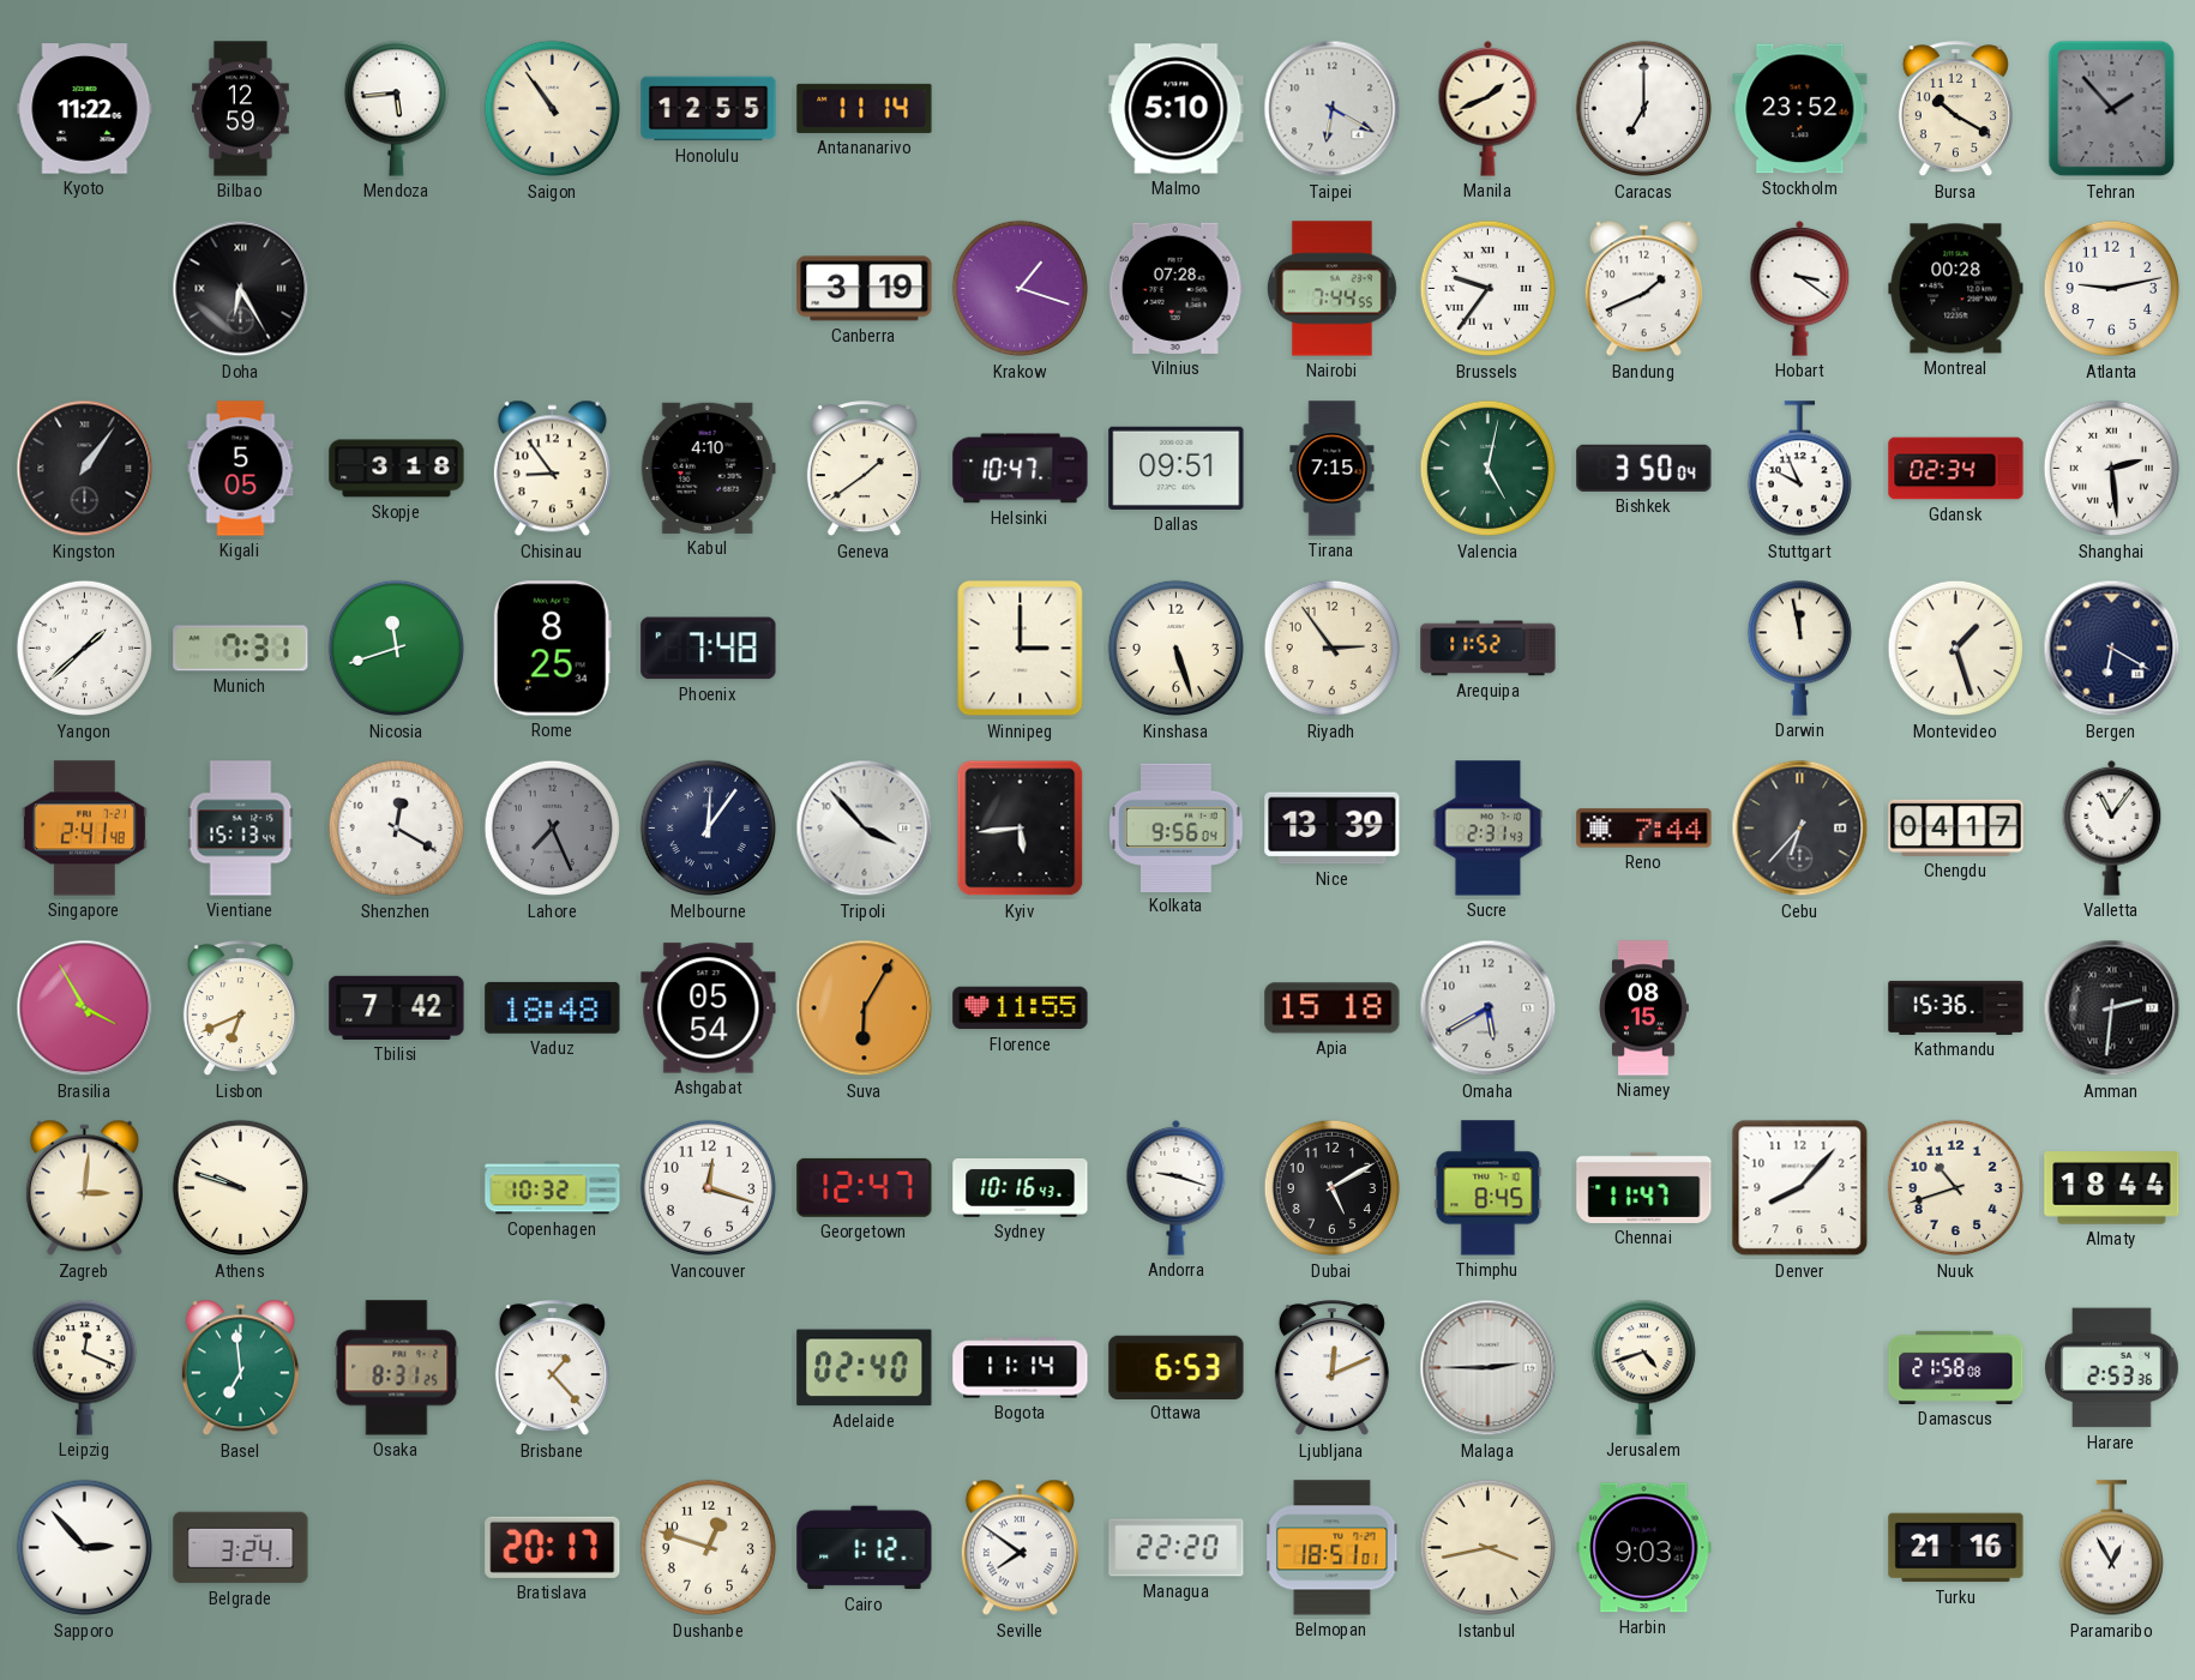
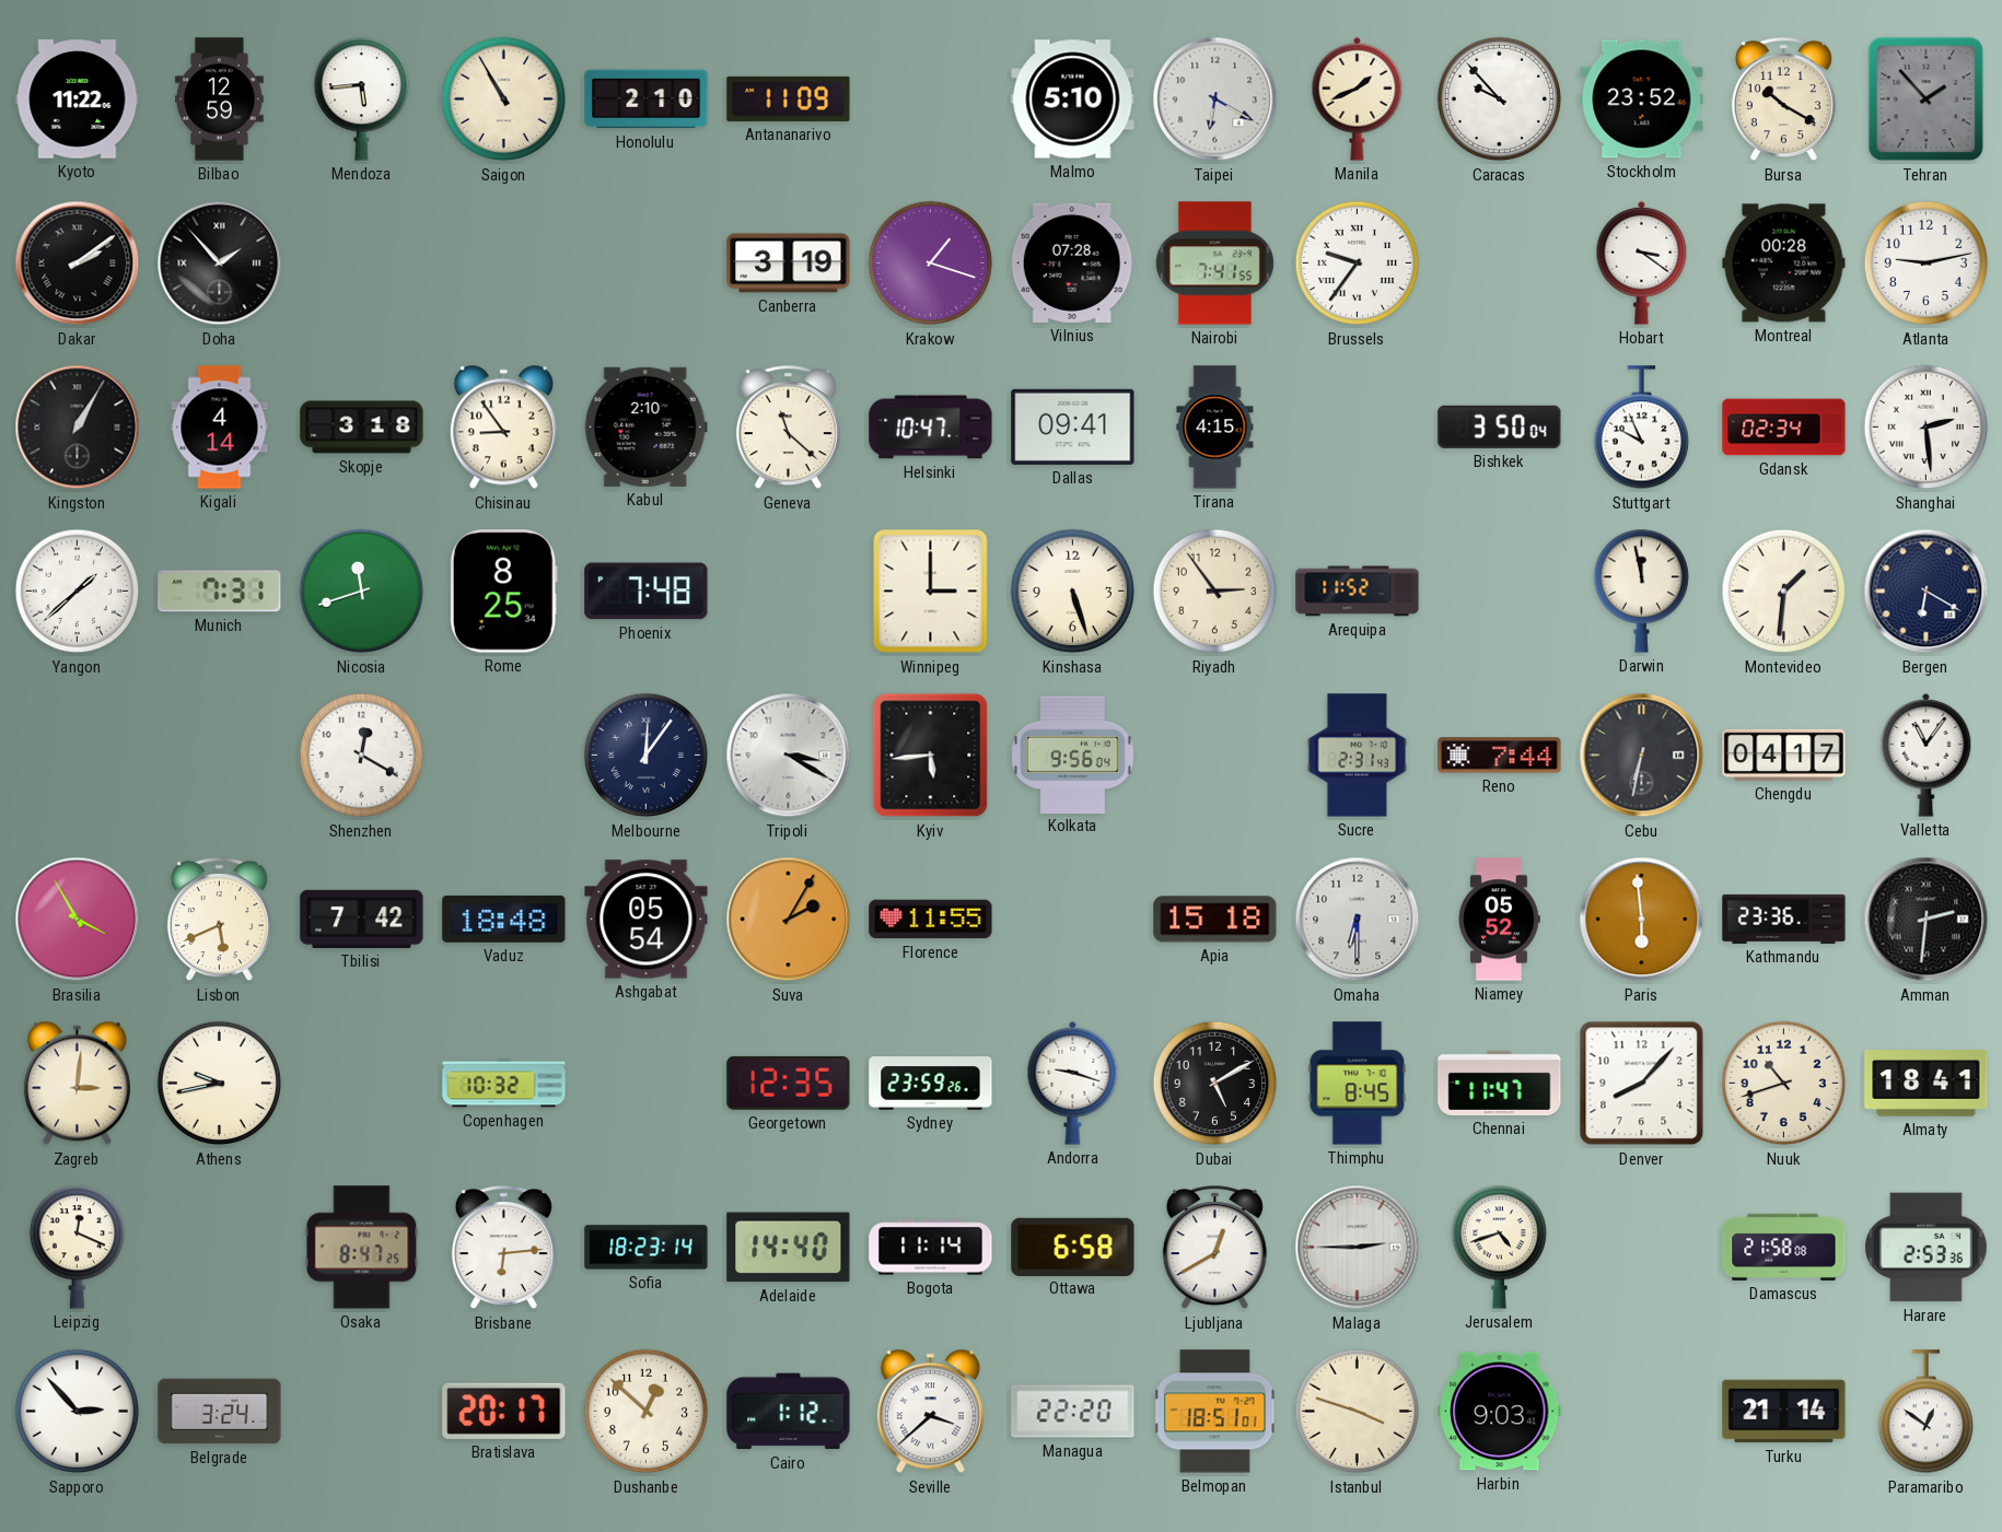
Saigon: 10:54 -> 10:55
Honolulu: 12:55 -> 2:10
Antananarivo: 11:14 -> 11:09
Caracas: 7:00 -> 9:53
Dakar: none -> 2:09
Doha: 6:25 -> 1:53
Nairobi: 7:44 -> 7:41
Bandung: 1:41 -> none
Kingston: 1:06 -> 1:05
Kigali: 5:05 -> 4:14
Kabul: 4:10 -> 2:10
Geneva: 1:39 -> 11:22
Dallas: 09:51 -> 09:41
Tirana: 7:15 -> 4:15
Valencia: 5:02 -> none
Montevideo: 1:27 -> 1:31
Singapore: 2:41 -> none
Vientiane: 15:13 -> none
Lahore: 7:26 -> none
Tripoli: 3:53 -> 3:20
Nice: 13:39 -> none
Cebu: 6:37 -> 6:32
Lisbon: 6:41 -> 5:41
Suva: 6:05 -> 2:05
Omaha: 5:40 -> 6:30
Niamey: 08:15 -> 05:52
Paris: none -> 5:59
Kathmandu: 15:36 -> 23:36
Athens: 9:48 -> 9:43
Vancouver: 12:18 -> none
Georgetown: 12:47 -> 12:35
Sydney: 10:16 -> 23:59
Almaty: 18:44 -> 18:41
Basel: 6:59 -> none
Osaka: 8:31 -> 8:47
Brisbane: 1:23 -> 6:14
Sofia: none -> 18:23
Adelaide: 02:40 -> 14:40
Ottawa: 6:53 -> 6:58
Ljubljana: 12:11 -> 12:40
Dushanbe: 12:48 -> 12:52
Seville: 7:51 -> 3:38
Istanbul: 3:43 -> 3:48
Turku: 21:16 -> 21:14
Paramaribo: 12:55 -> 12:51
